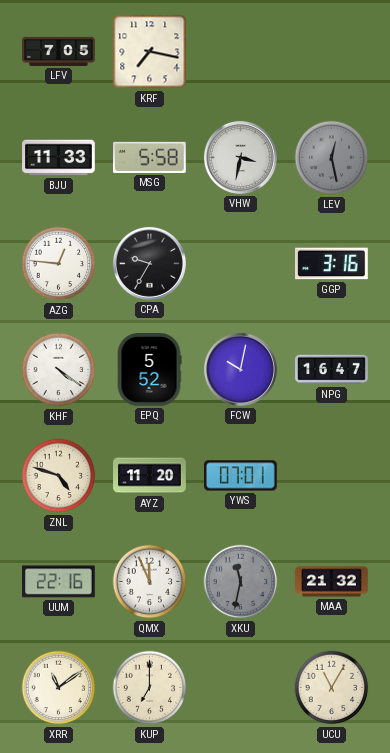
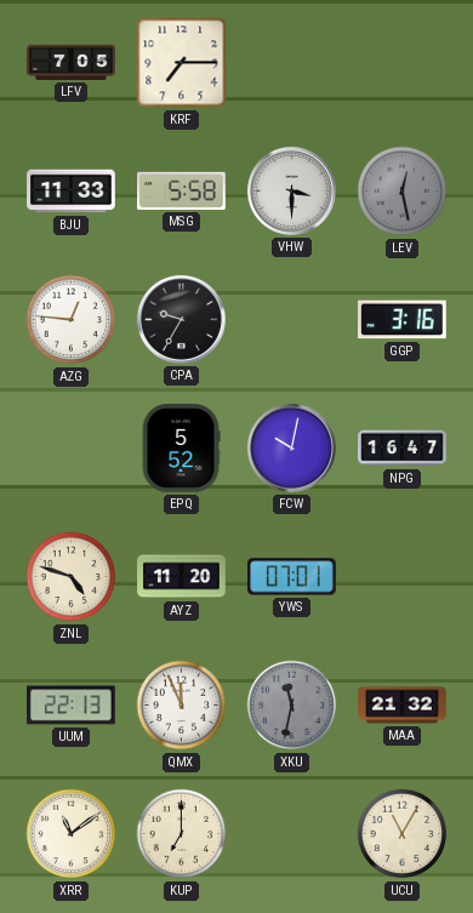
KRF: 7:17 -> 7:15
VHW: 3:32 -> 3:30
KHF: 4:21 -> none
UUM: 22:16 -> 22:13
